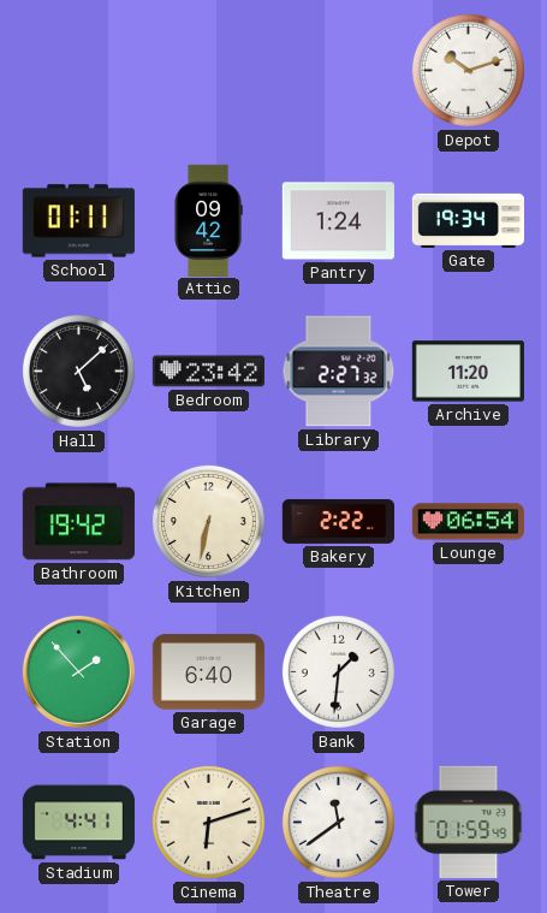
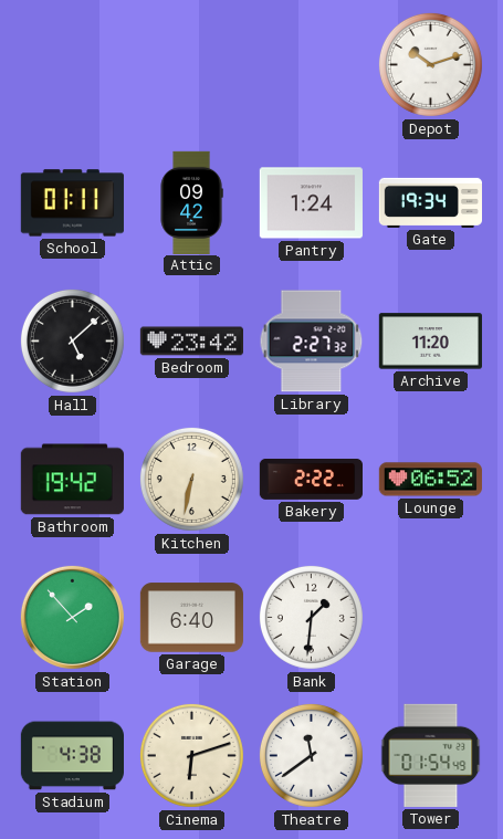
Lounge: 06:54 -> 06:52
Stadium: 4:41 -> 4:38
Tower: 01:59 -> 01:54
